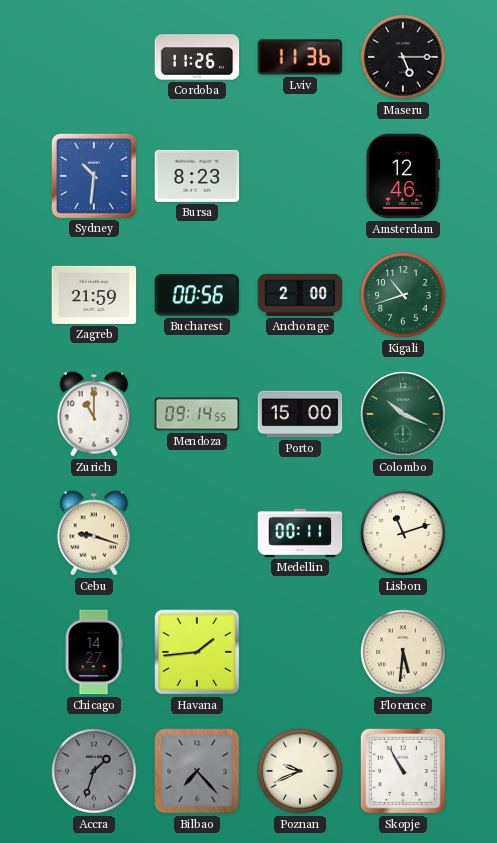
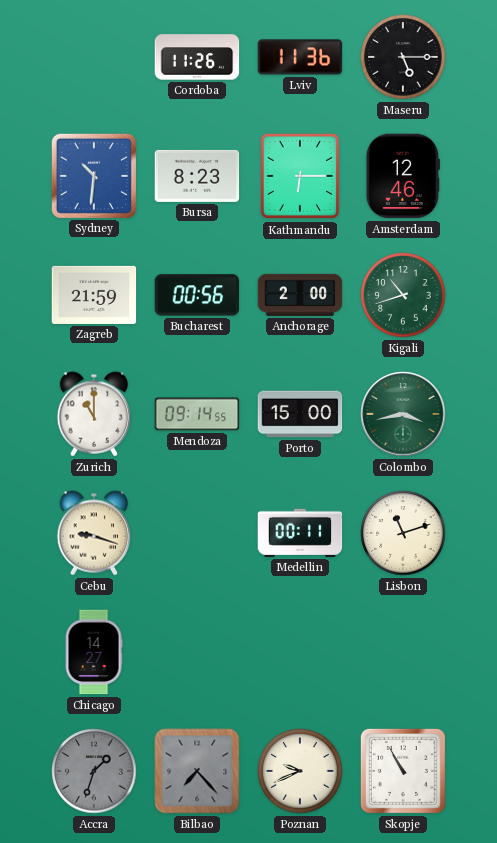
Kathmandu: none -> 6:15
Colombo: 10:19 -> 3:43
Havana: 1:44 -> none
Florence: 5:31 -> none
